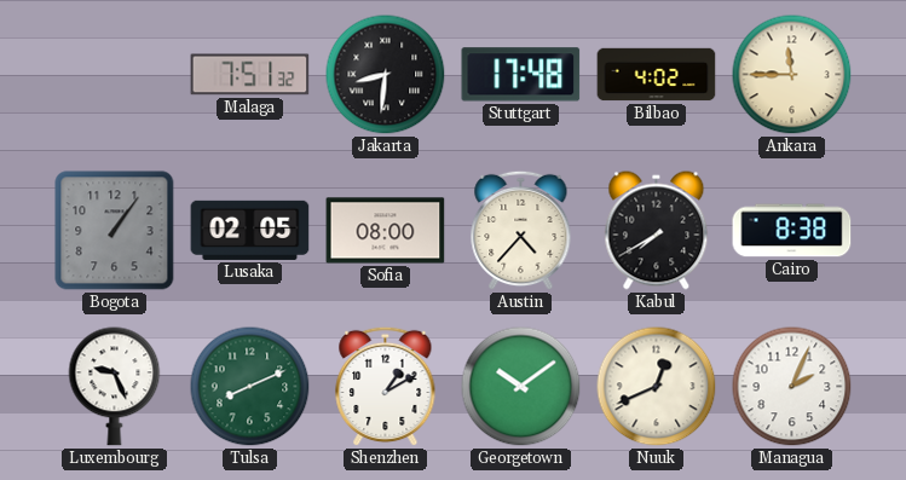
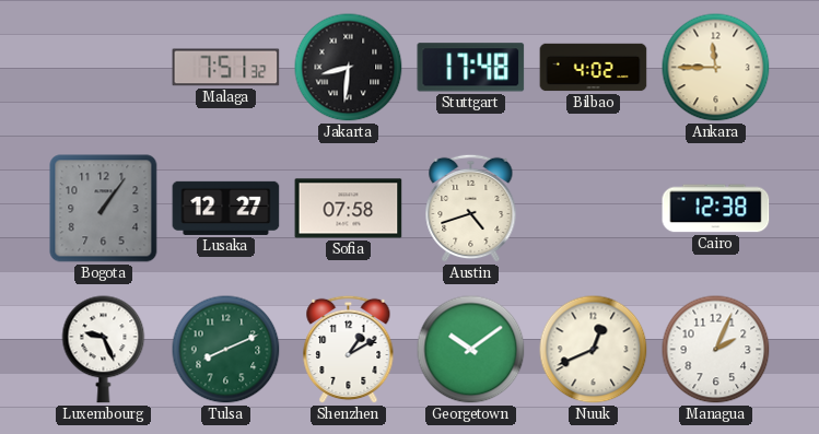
Lusaka: 02:05 -> 12:27
Sofia: 08:00 -> 07:58
Austin: 4:37 -> 4:42
Kabul: 7:40 -> none
Cairo: 8:38 -> 12:38
